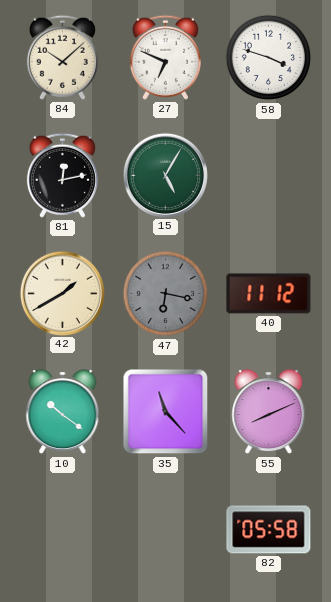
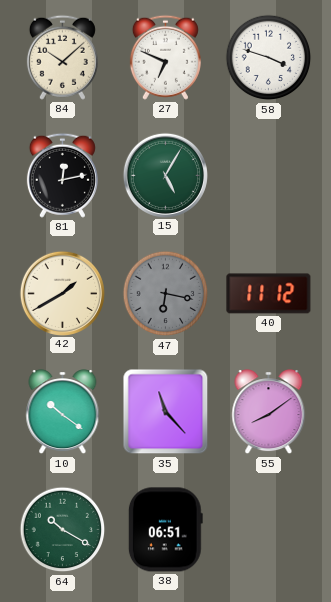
55: 8:11 -> 8:09
64: none -> 10:20
38: none -> 06:51
82: 05:58 -> none
